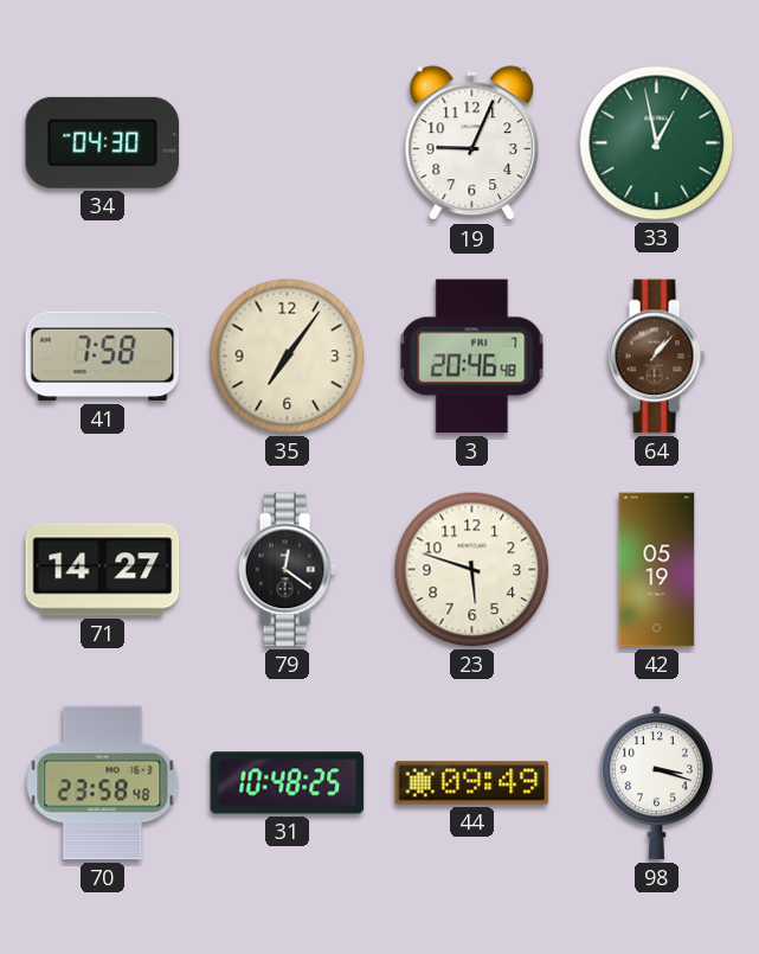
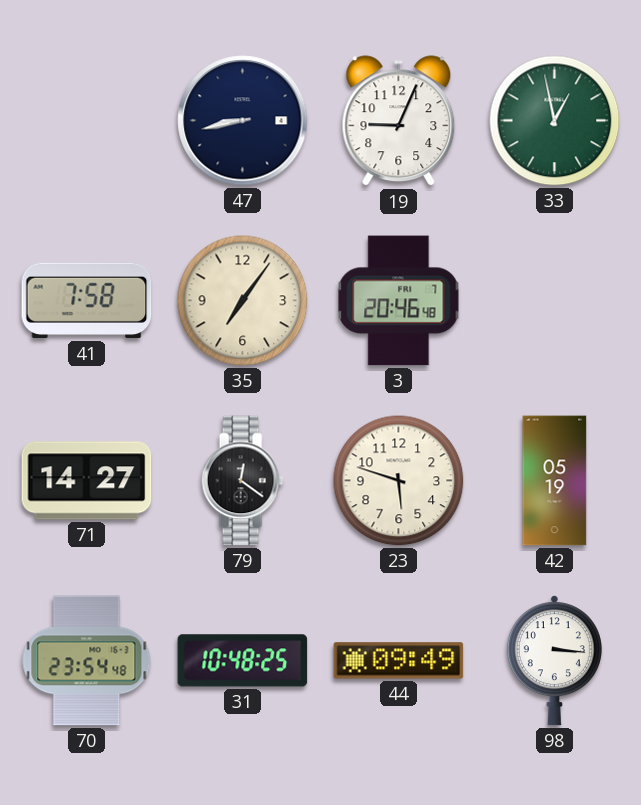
34: 04:30 -> none
47: none -> 8:43
64: 1:07 -> none
70: 23:58 -> 23:54
98: 3:18 -> 3:16
